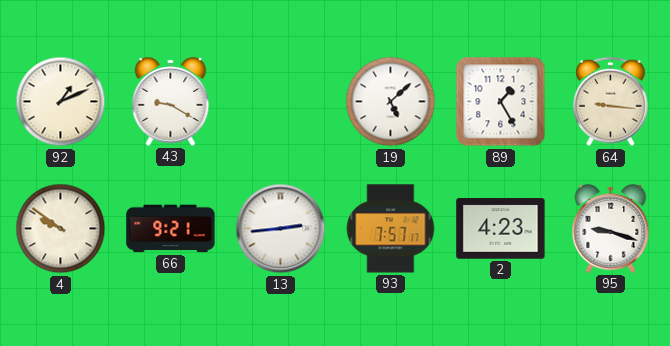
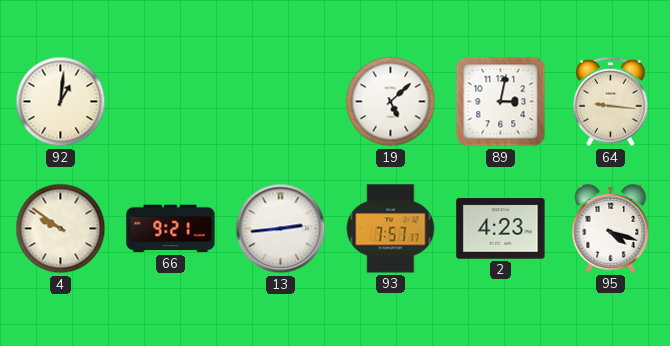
92: 1:11 -> 1:01
43: 9:20 -> none
89: 1:25 -> 3:02
95: 9:18 -> 4:18
